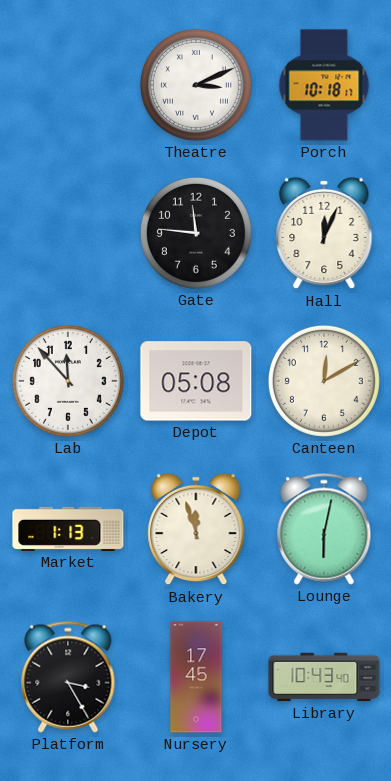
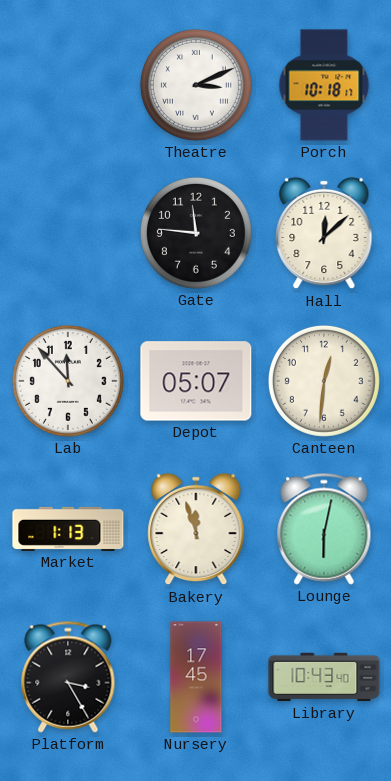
Hall: 12:04 -> 12:08
Depot: 05:08 -> 05:07
Canteen: 12:10 -> 12:31
